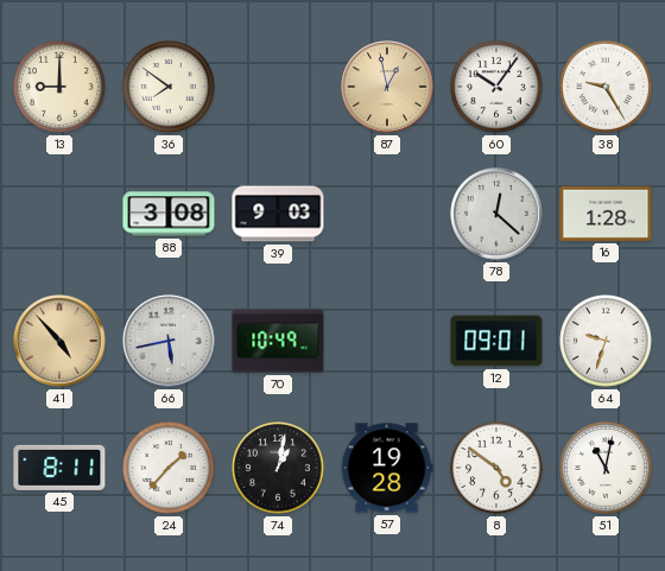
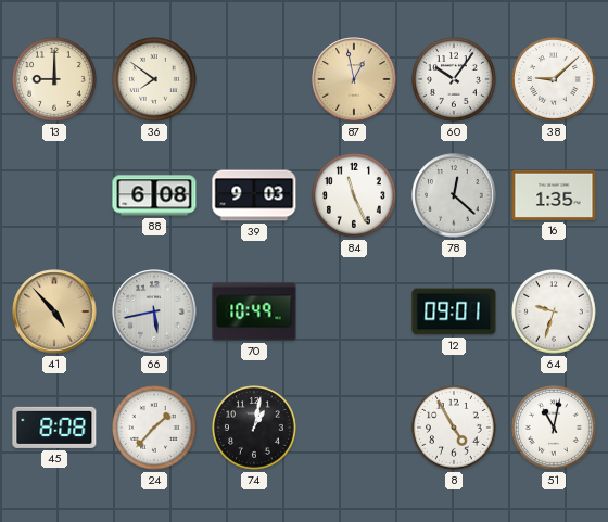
38: 9:25 -> 9:08
88: 3:08 -> 6:08
84: none -> 11:26
16: 1:28 -> 1:35
45: 8:11 -> 8:08
57: 19:28 -> none
8: 4:51 -> 4:55
